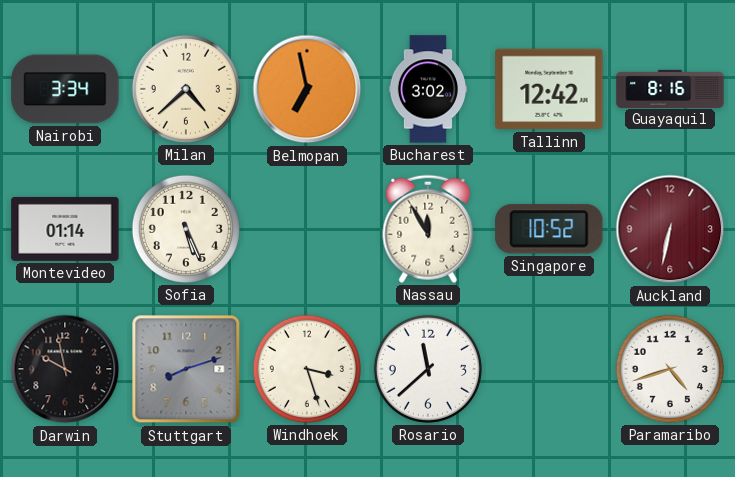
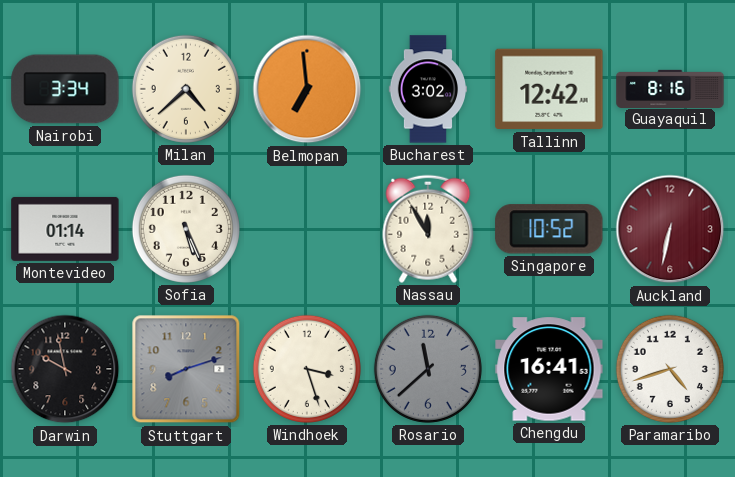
Belmopan: 6:58 -> 6:59
Rosario dial: white -> grey
Chengdu: none -> 16:41
